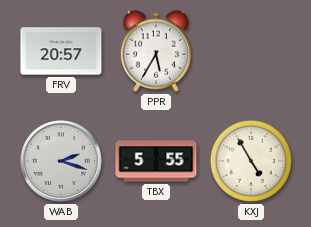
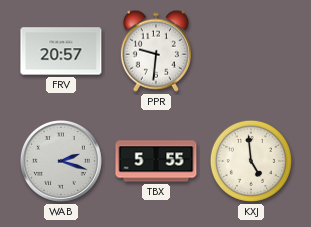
PPR: 5:35 -> 9:31
KXJ: 4:55 -> 4:59
